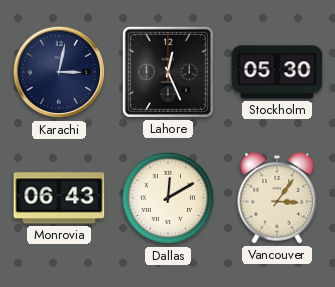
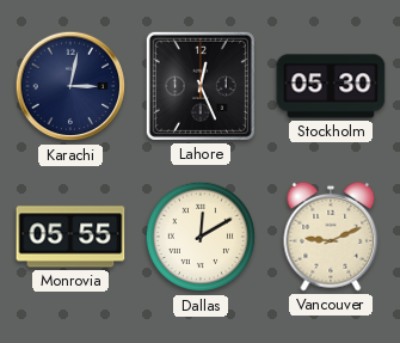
Monrovia: 06:43 -> 05:55
Vancouver: 3:06 -> 9:11
